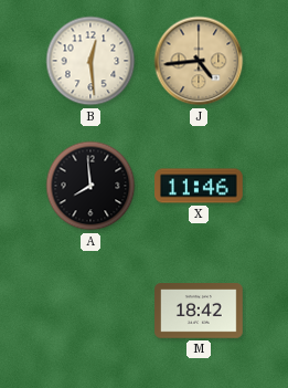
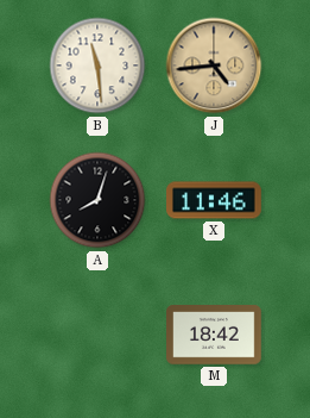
B: 12:29 -> 11:29
A: 7:59 -> 8:03
